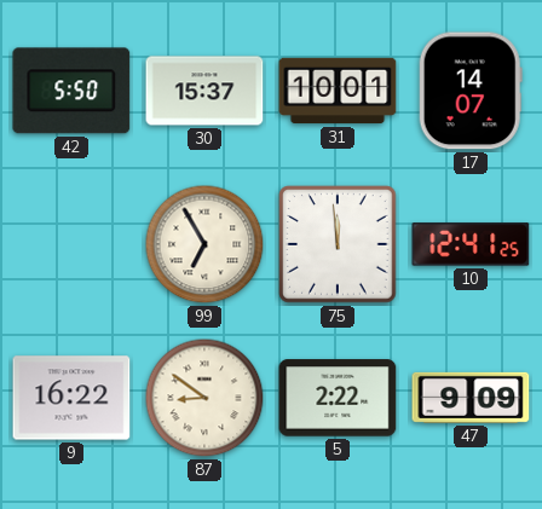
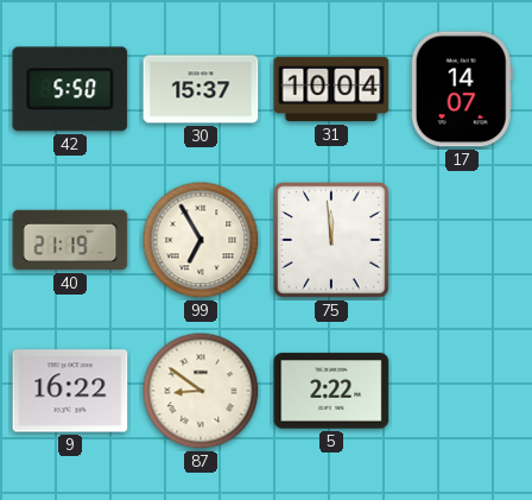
31: 10:01 -> 10:04
40: none -> 21:19
10: 12:41 -> none
47: 9:09 -> none
